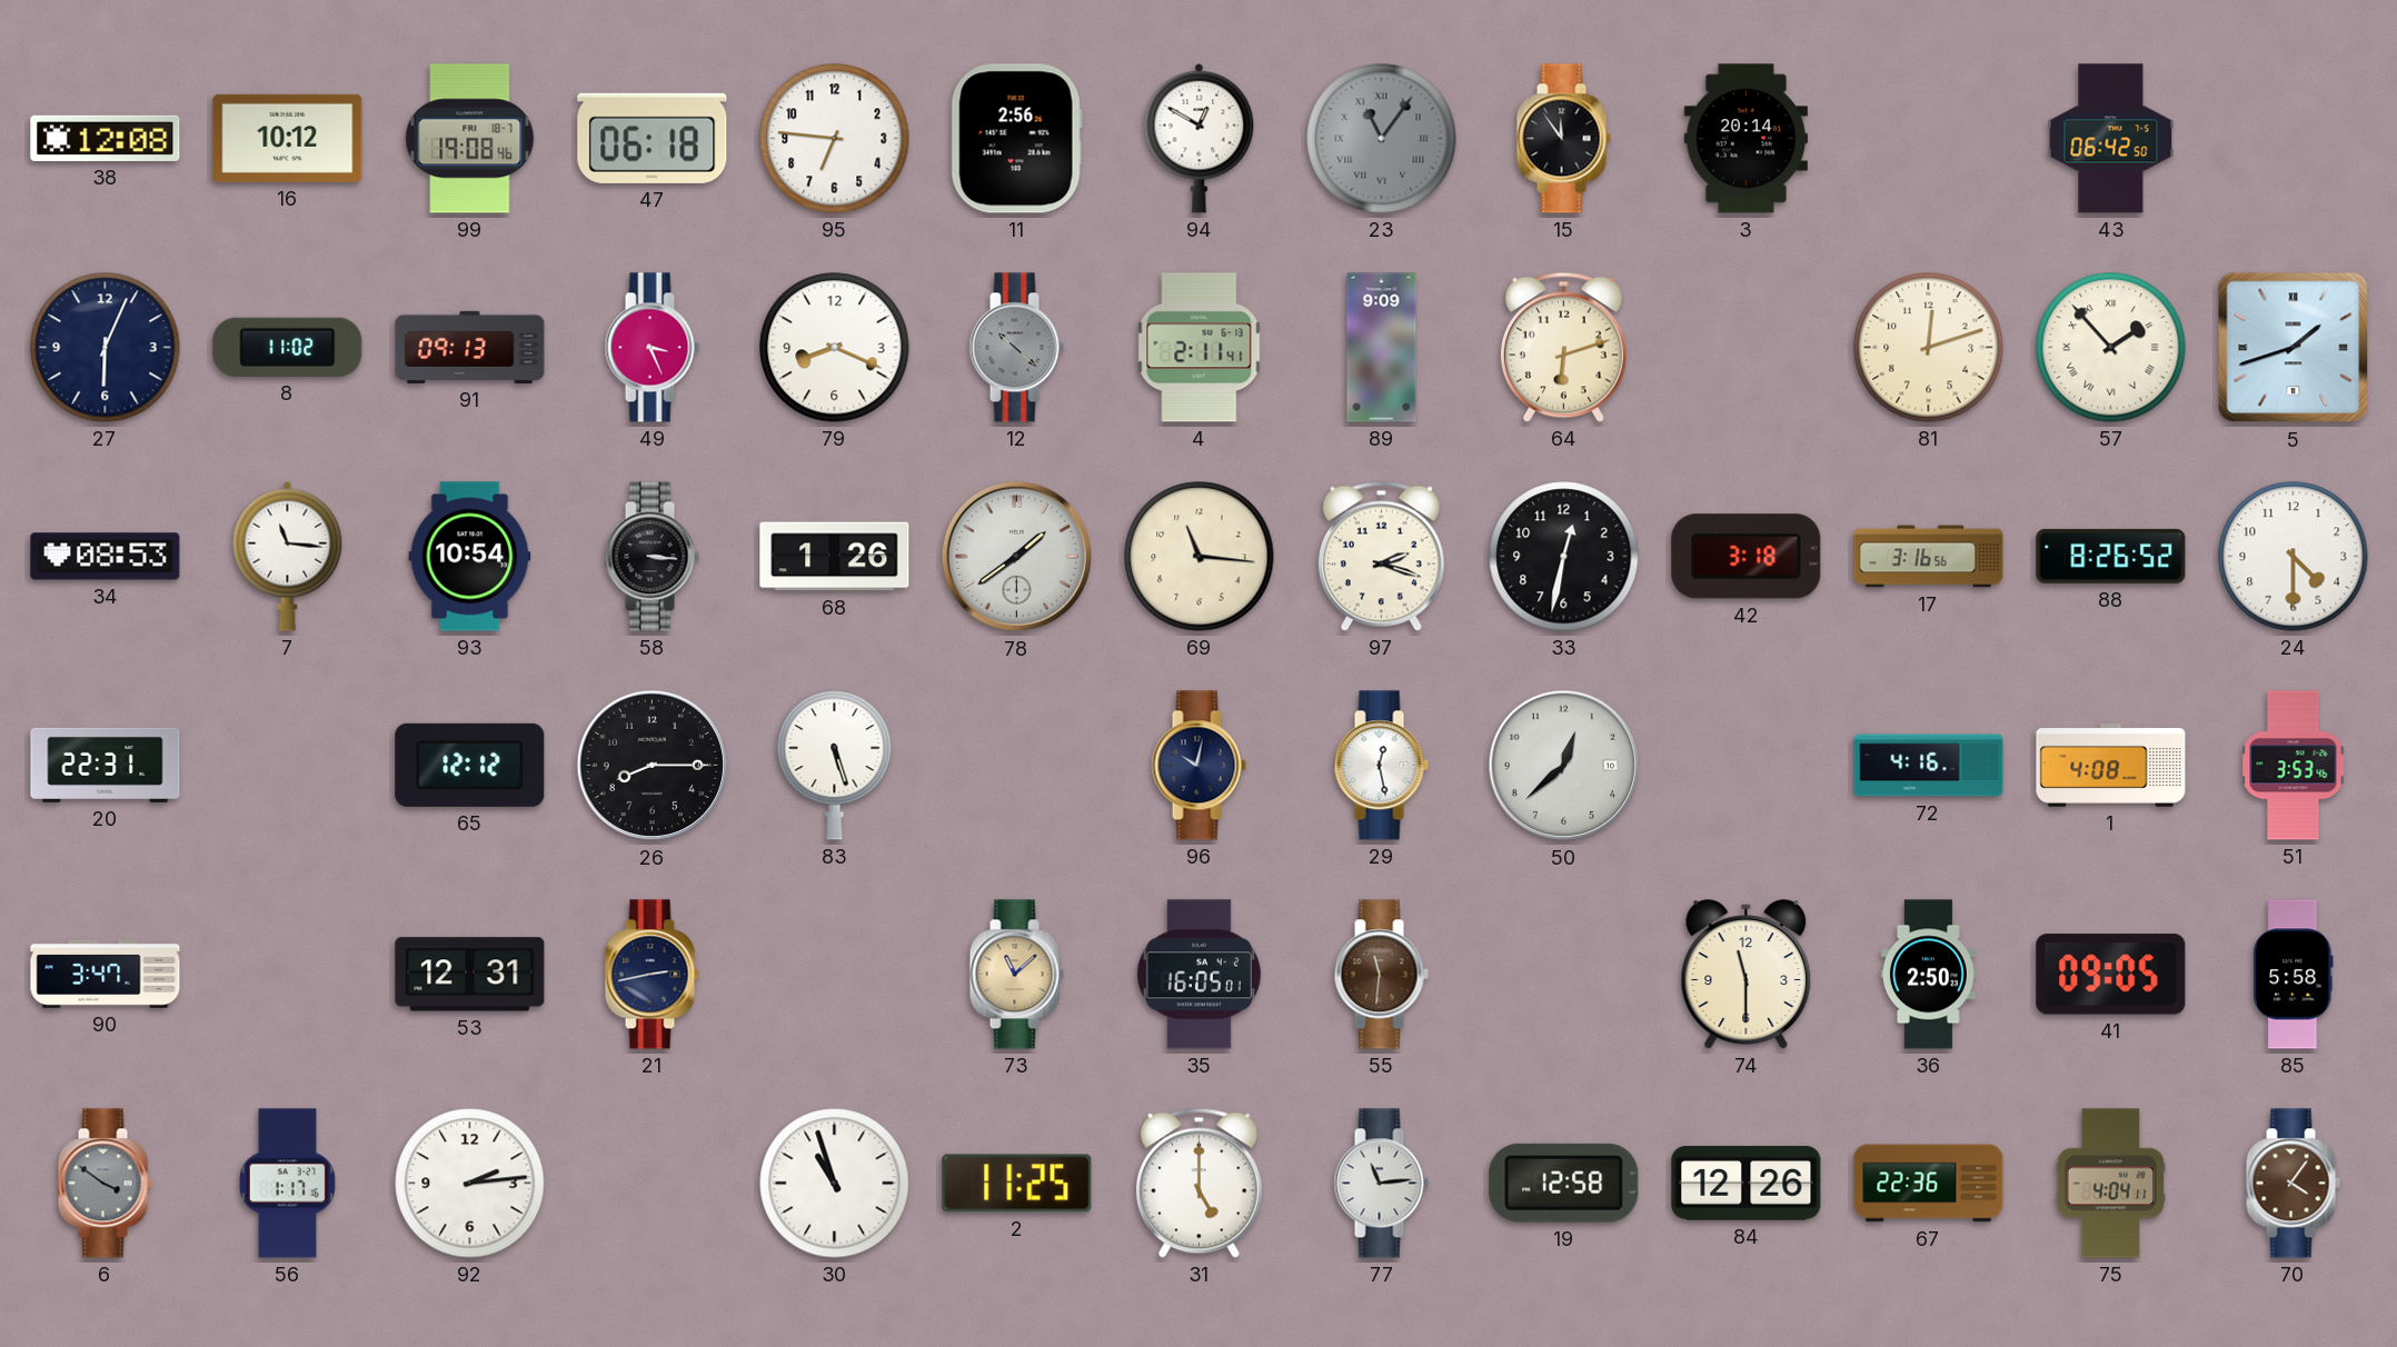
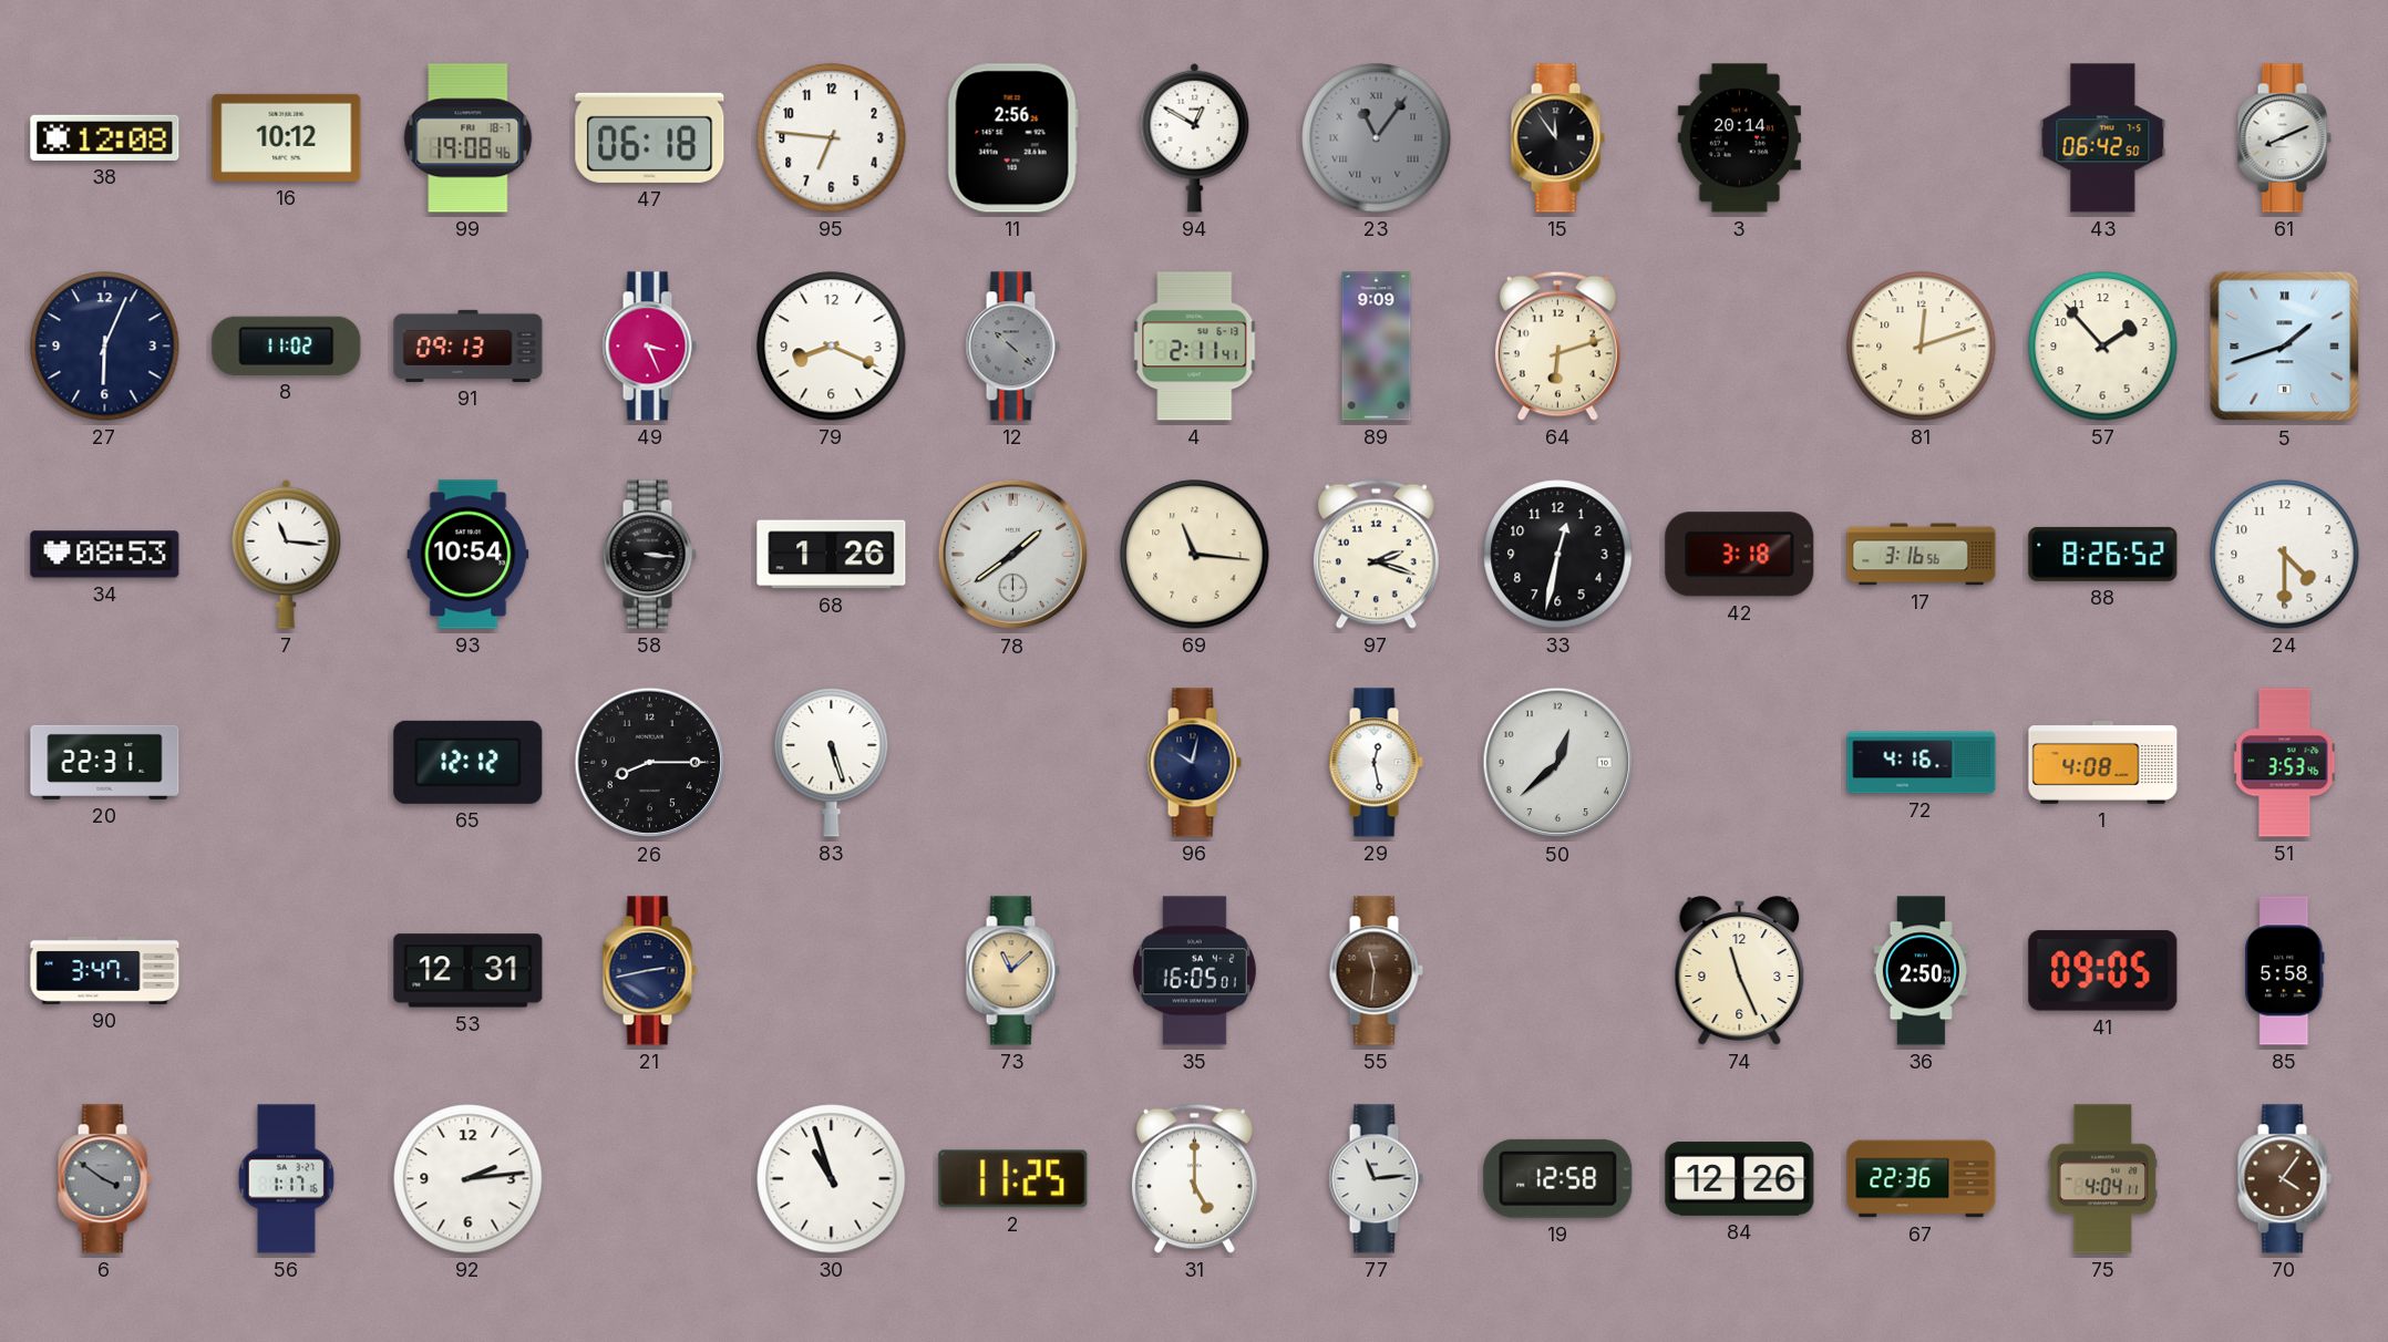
61: none -> 8:11
57 numerals: Roman -> Arabic
74: 11:30 -> 11:26
